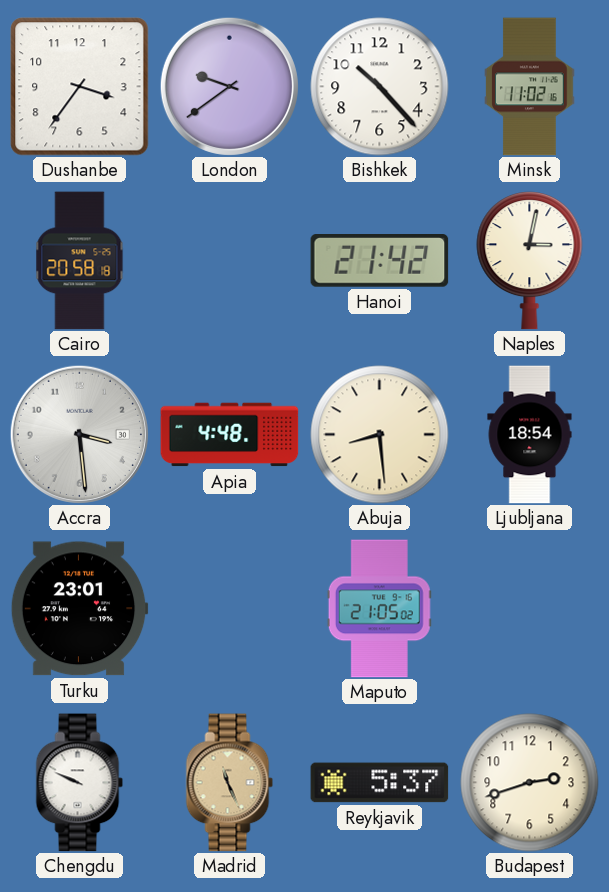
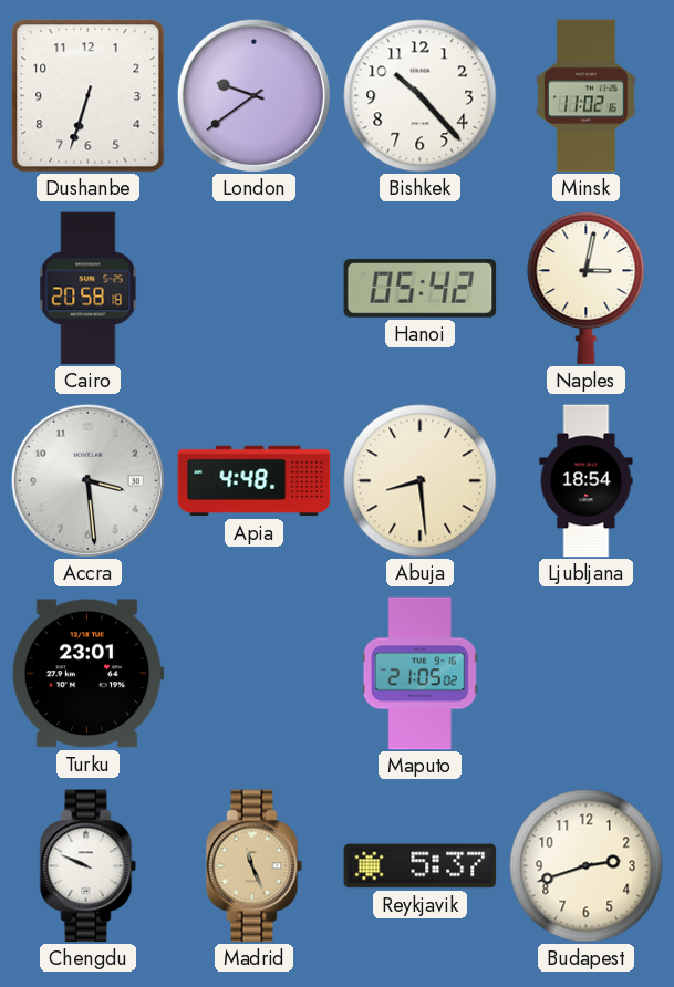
Dushanbe: 3:36 -> 6:33
Hanoi: 21:42 -> 05:42
